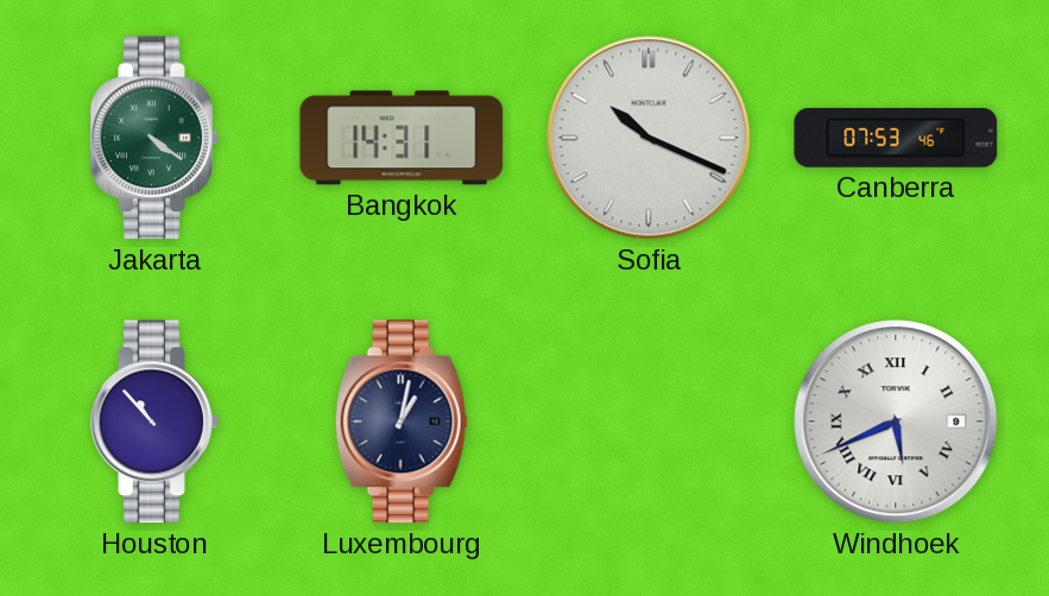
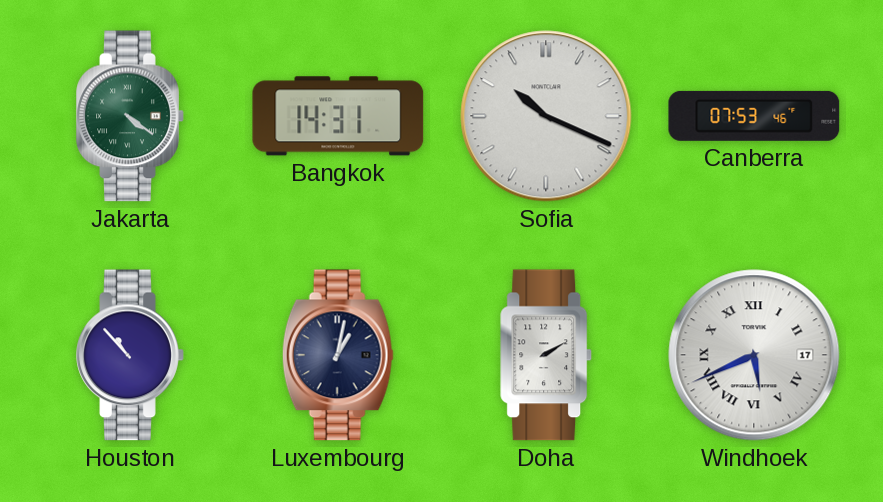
Doha: none -> 2:10
Windhoek date: 9 -> 17
